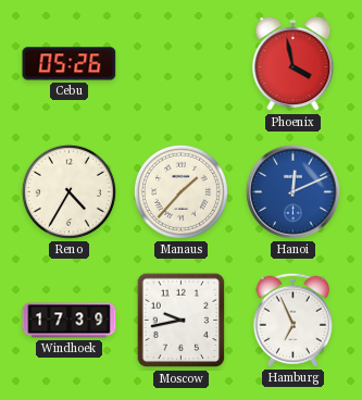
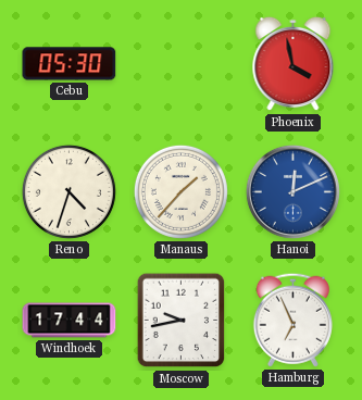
Cebu: 05:26 -> 05:30
Reno: 4:35 -> 4:33
Windhoek: 17:39 -> 17:44
